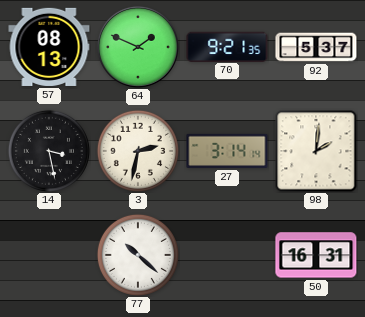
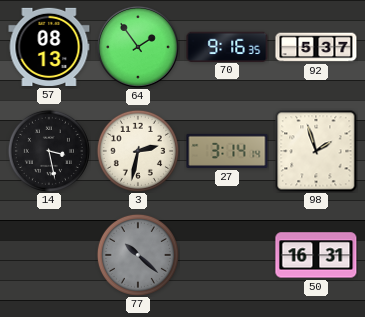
64: 1:49 -> 1:54
70: 9:21 -> 9:16
98: 2:01 -> 1:57
77 dial: white -> grey
